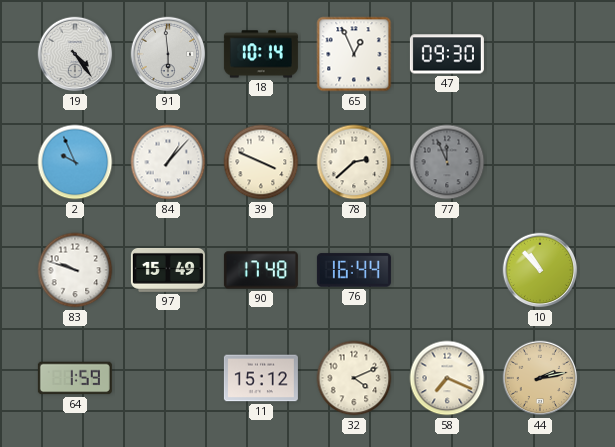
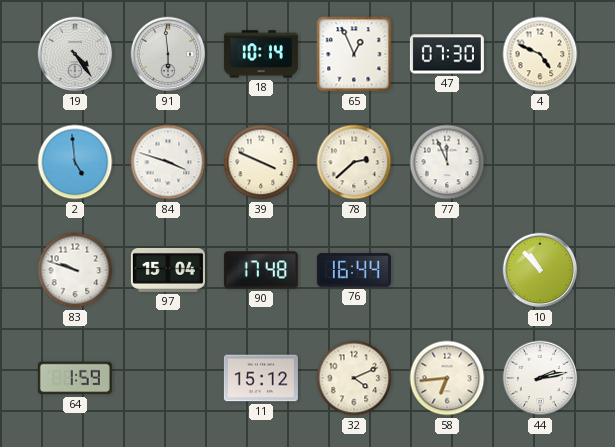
47: 09:30 -> 07:30
4: none -> 4:49
2: 9:56 -> 4:59
84: 1:07 -> 3:48
77 dial: grey -> white
97: 15:49 -> 15:04
58: 7:19 -> 6:44
44 dial: champagne -> white
